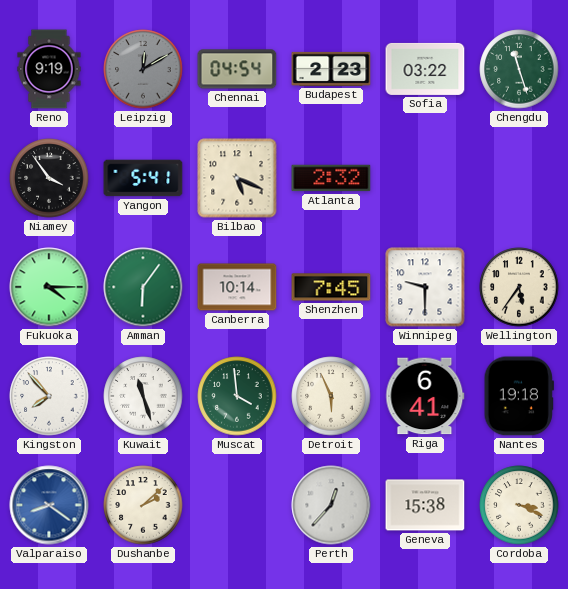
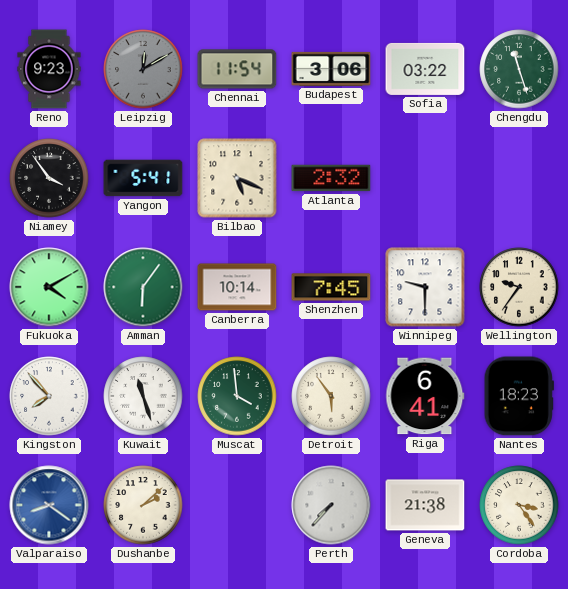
Reno: 9:19 -> 9:23
Chennai: 04:54 -> 11:54
Budapest: 2:23 -> 3:06
Fukuoka: 4:15 -> 4:10
Wellington: 5:36 -> 9:36
Detroit: 5:56 -> 5:54
Nantes: 19:18 -> 18:23
Perth: 12:37 -> 7:37
Geneva: 15:38 -> 21:38
Cordoba: 3:19 -> 3:24
